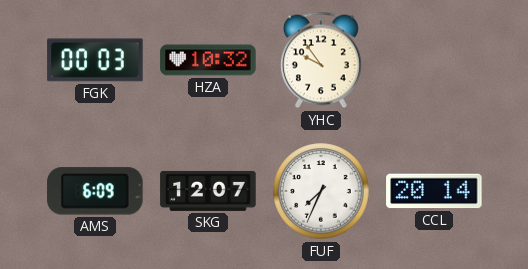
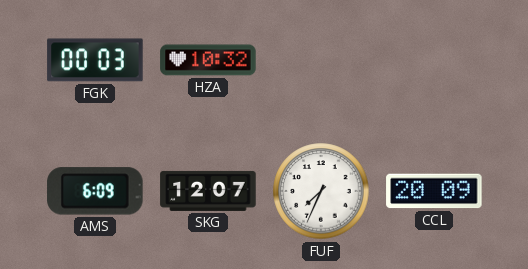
YHC: 9:54 -> none
CCL: 20:14 -> 20:09
